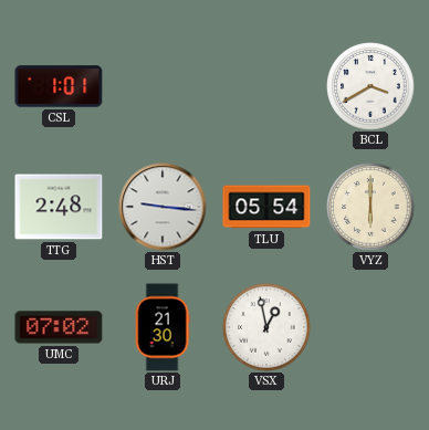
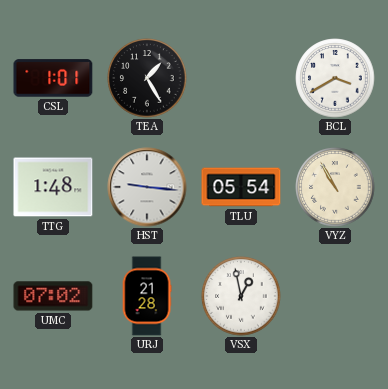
TEA: none -> 1:25
TTG: 2:48 -> 1:48
VYZ: 6:00 -> 10:55
URJ: 21:30 -> 21:28
